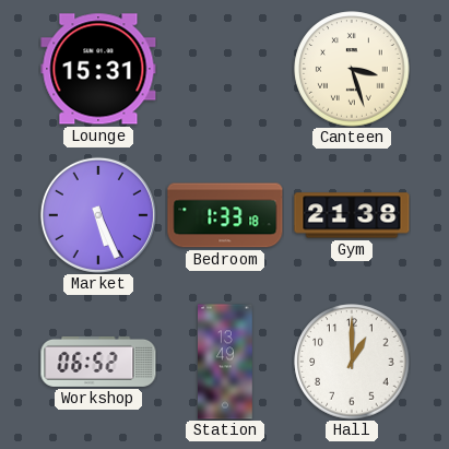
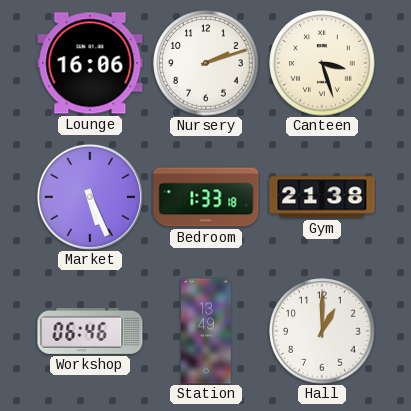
Lounge: 15:31 -> 16:06
Nursery: none -> 2:12
Workshop: 06:52 -> 06:46
